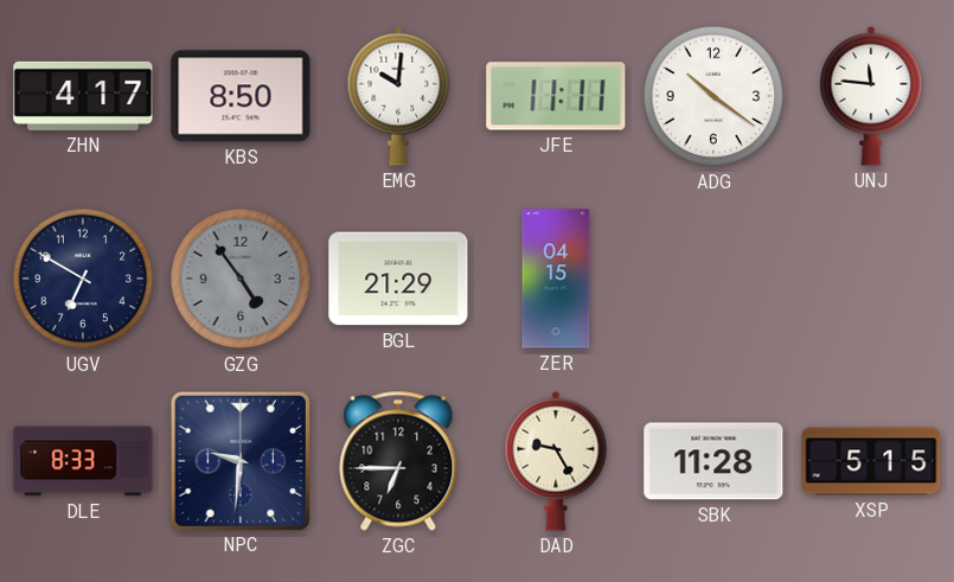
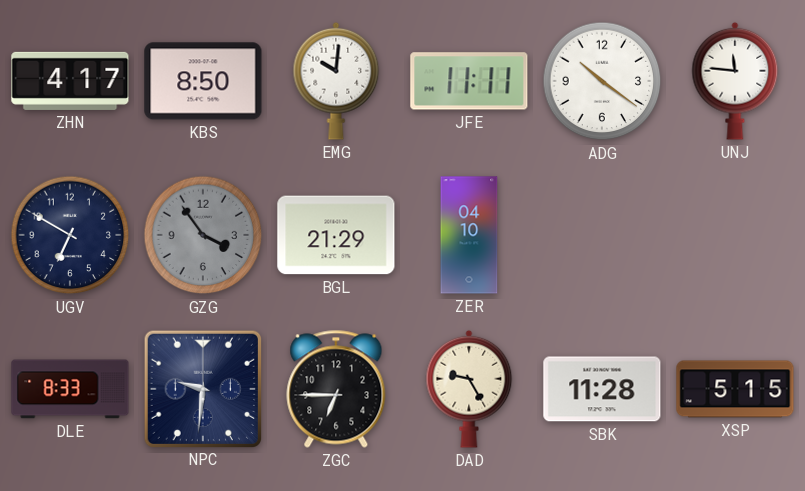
GZG: 4:54 -> 3:54
ZER: 04:15 -> 04:10
